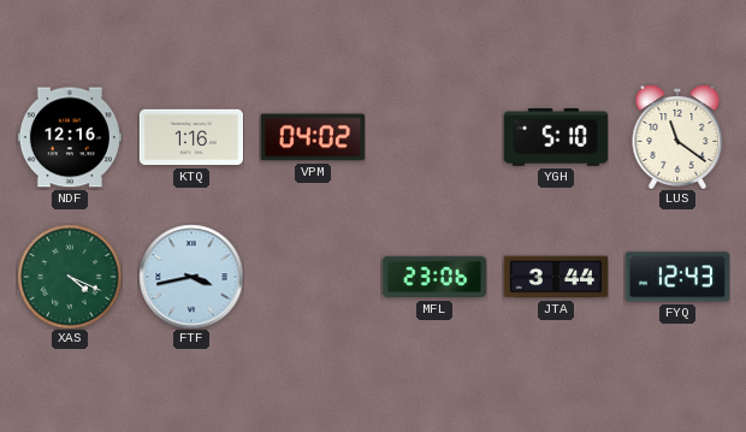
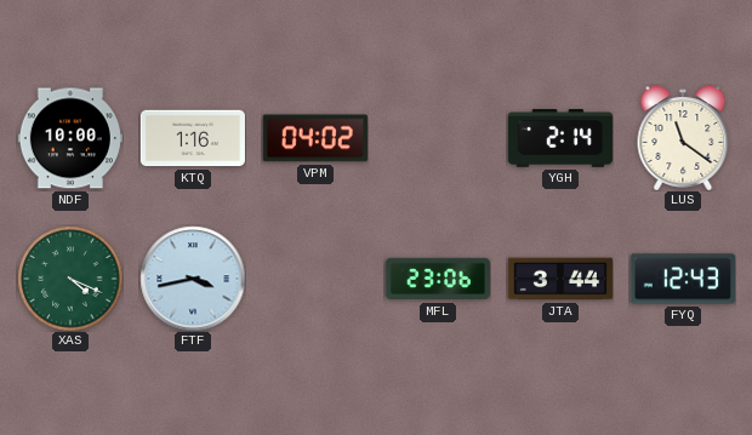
NDF: 12:16 -> 10:00
YGH: 5:10 -> 2:14
